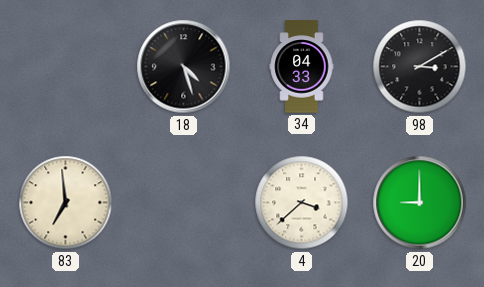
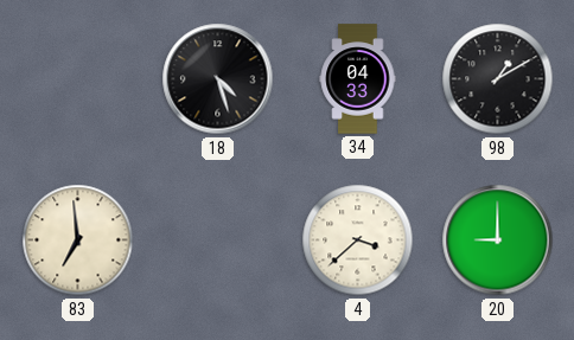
98: 3:10 -> 1:10
